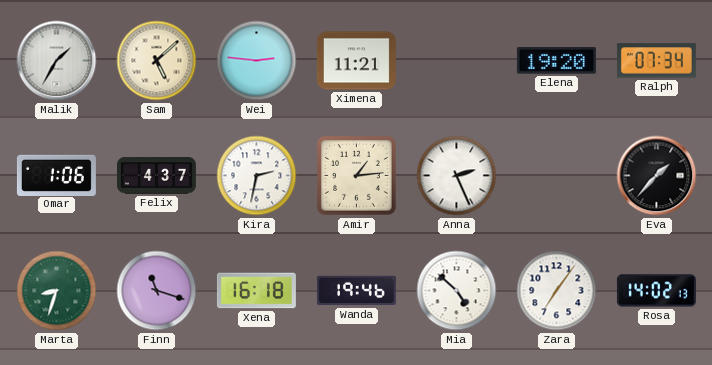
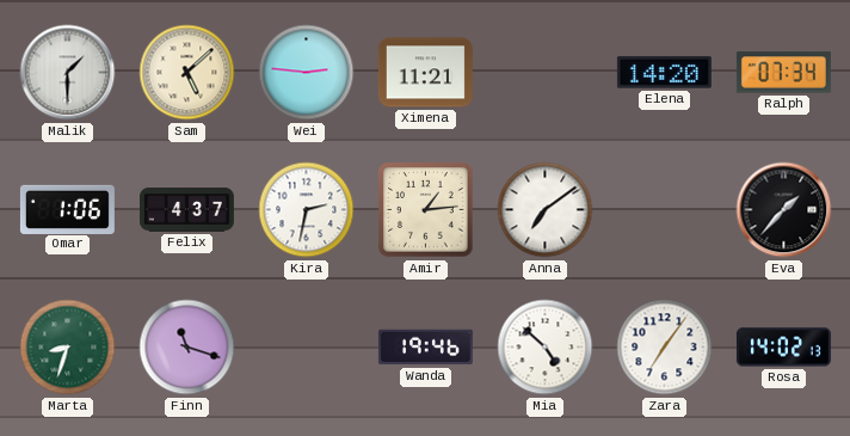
Malik: 1:35 -> 1:30
Elena: 19:20 -> 14:20
Anna: 2:26 -> 7:09
Xena: 16:18 -> none
